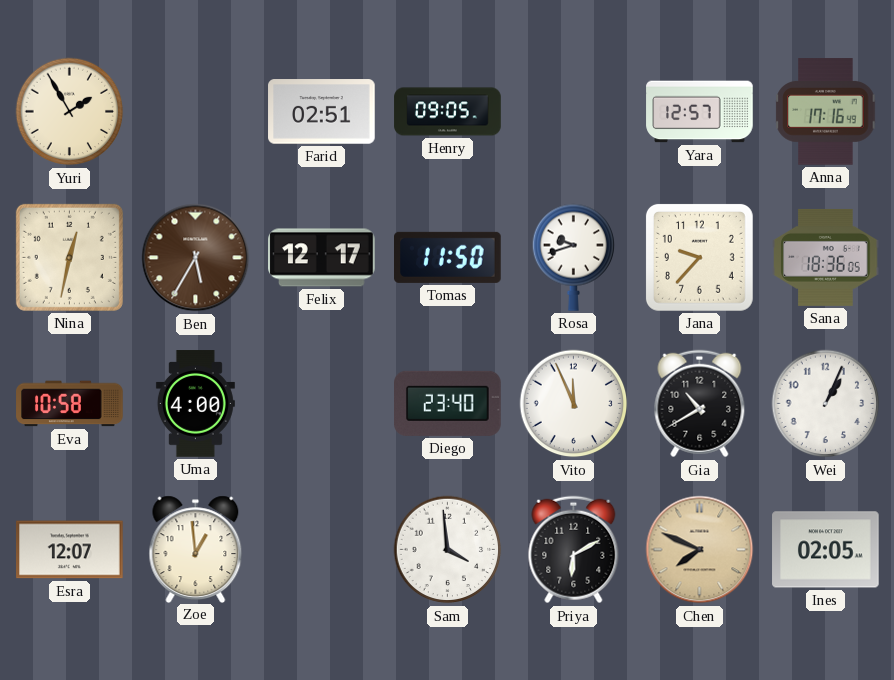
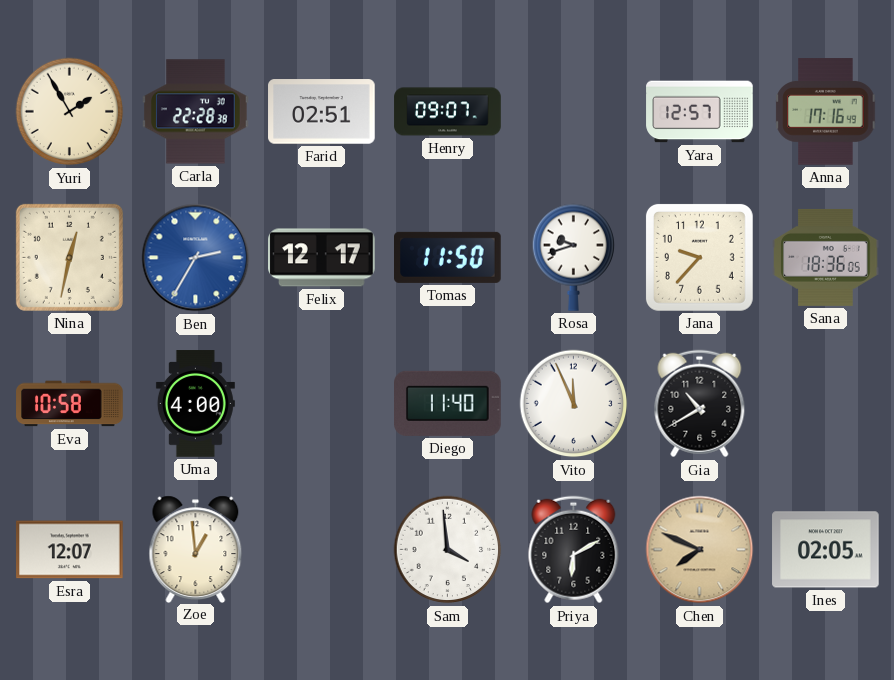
Carla: none -> 22:28
Henry: 09:05 -> 09:07
Ben: 5:35 -> 2:35
Ben dial: brown -> blue
Diego: 23:40 -> 11:40
Wei: 1:04 -> none
